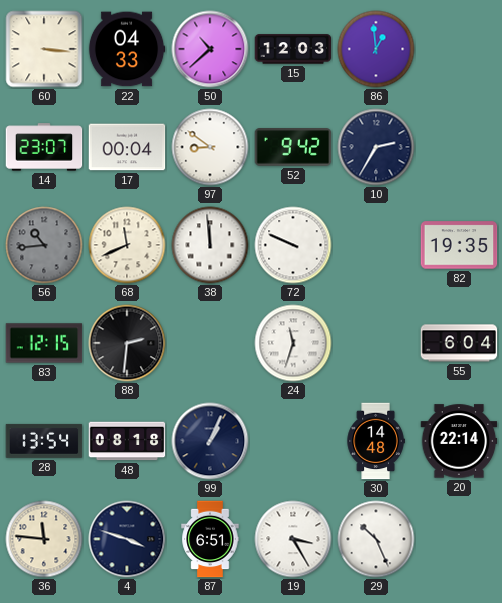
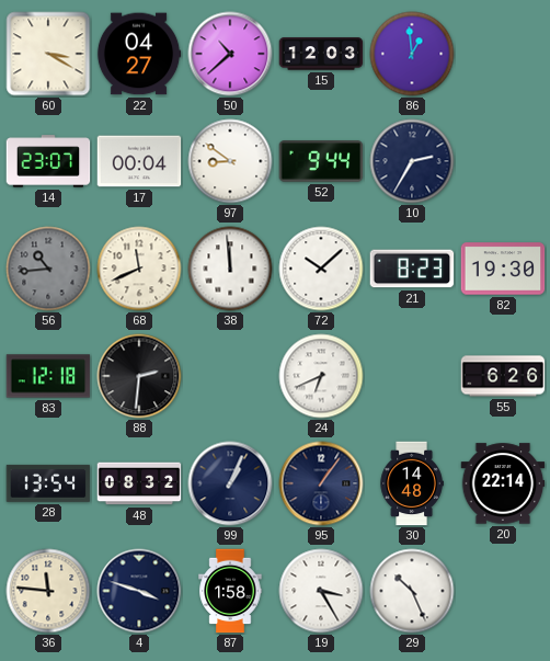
60: 3:16 -> 3:20
22: 04:33 -> 04:27
52: 9:42 -> 9:44
72: 9:49 -> 10:08
21: none -> 8:23
82: 19:35 -> 19:30
83: 12:15 -> 12:18
24: 11:33 -> 6:41
55: 6:04 -> 6:26
48: 08:18 -> 08:32
95: none -> 1:06
87: 6:51 -> 1:58
